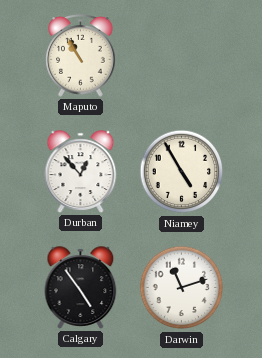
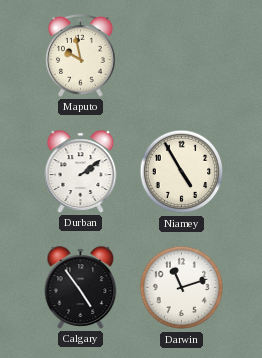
Maputo: 10:55 -> 9:58
Durban: 12:53 -> 2:09
